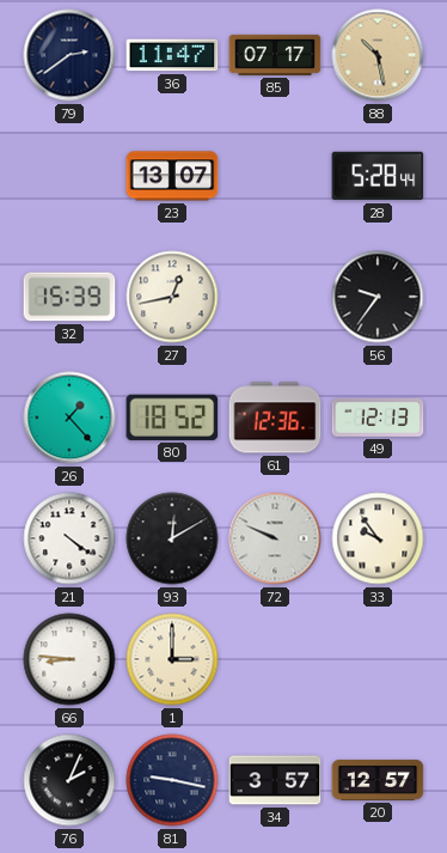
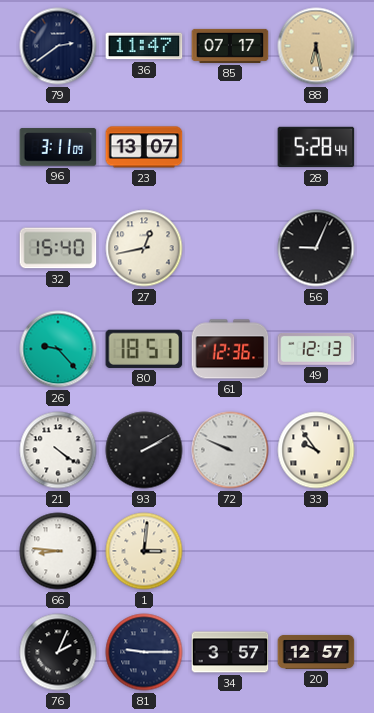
88: 10:28 -> 6:28
96: none -> 3:11
32: 15:39 -> 15:40
56: 9:36 -> 9:04
26: 1:23 -> 9:23
80: 18:52 -> 18:51
93: 12:10 -> 2:10
1: 3:00 -> 3:01
81: 9:17 -> 9:15
